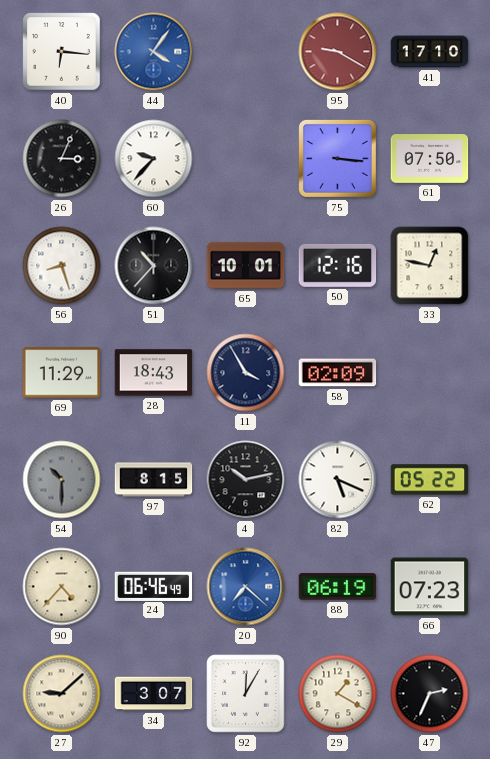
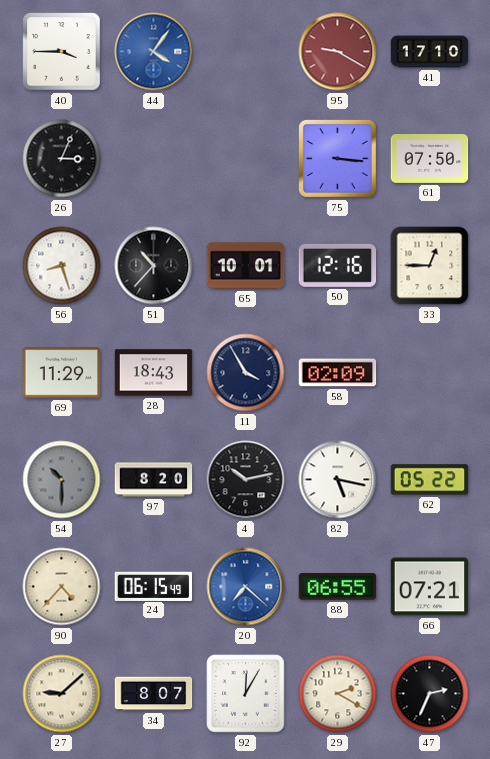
40: 6:16 -> 3:45
60: 9:37 -> none
33: 12:47 -> 12:45
97: 8:15 -> 8:20
82: 5:19 -> 5:17
24: 06:46 -> 06:15
88: 06:19 -> 06:55
66: 07:23 -> 07:21
34: 3:07 -> 8:07
29: 1:20 -> 2:20
